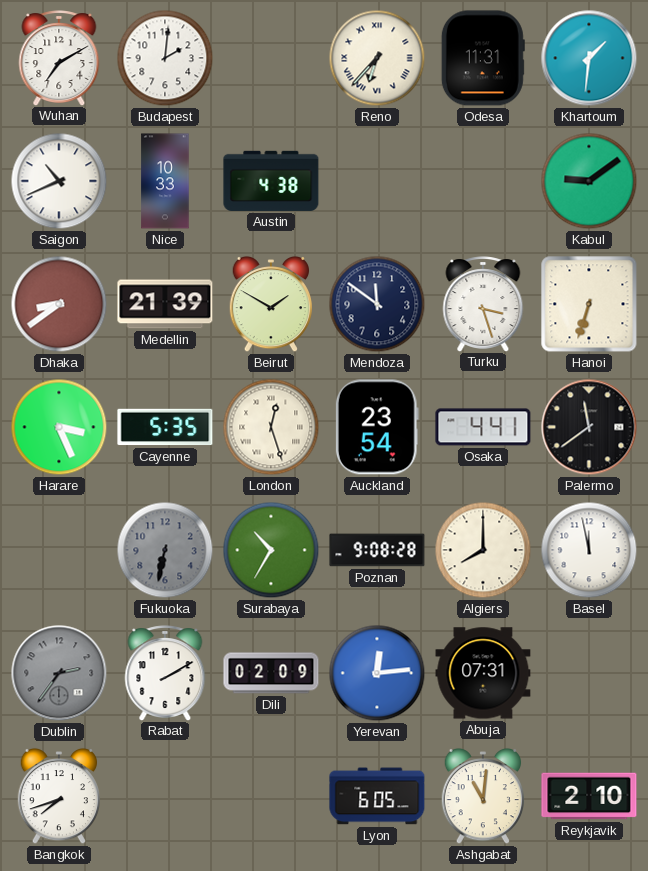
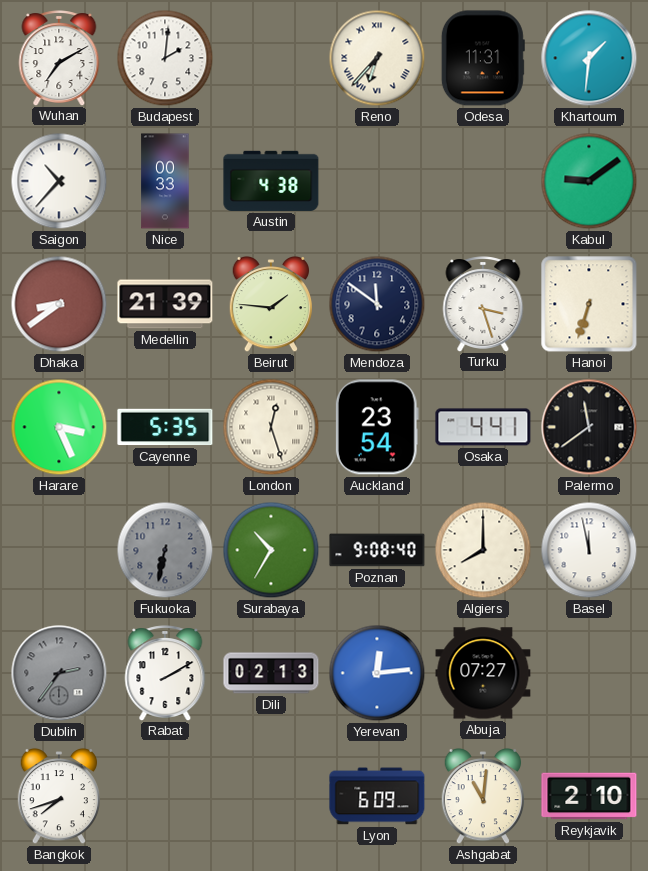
Saigon: 10:41 -> 10:37
Nice: 10:33 -> 00:33
Beirut: 1:50 -> 1:46
Poznan: 9:08:28 -> 9:08:40
Dili: 02:09 -> 02:13
Abuja: 07:31 -> 07:27
Lyon: 6:05 -> 6:09
